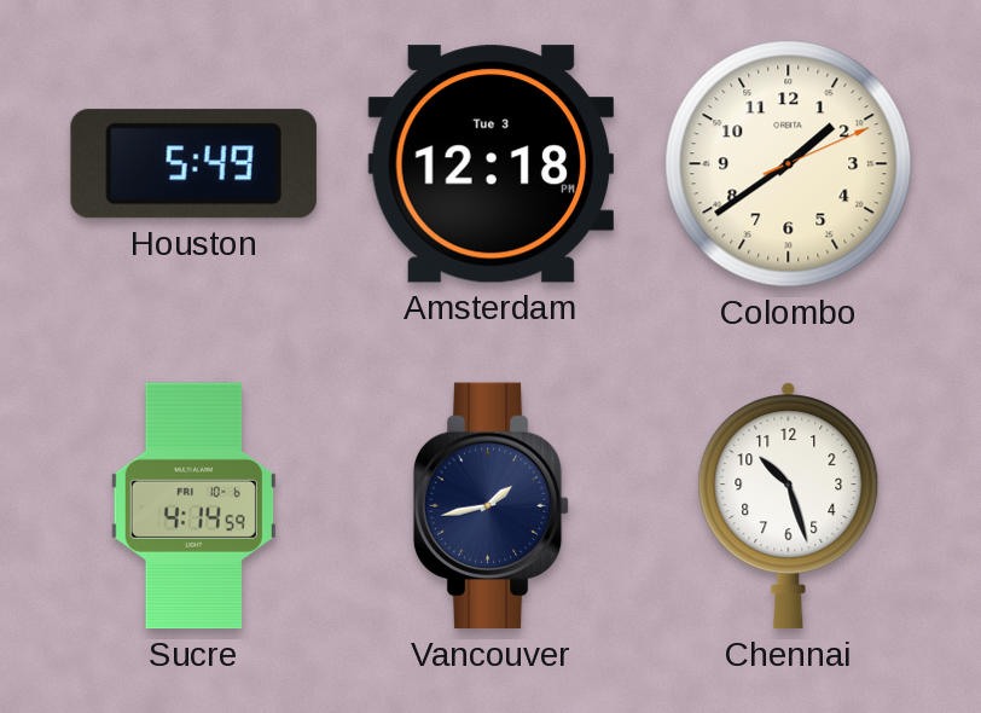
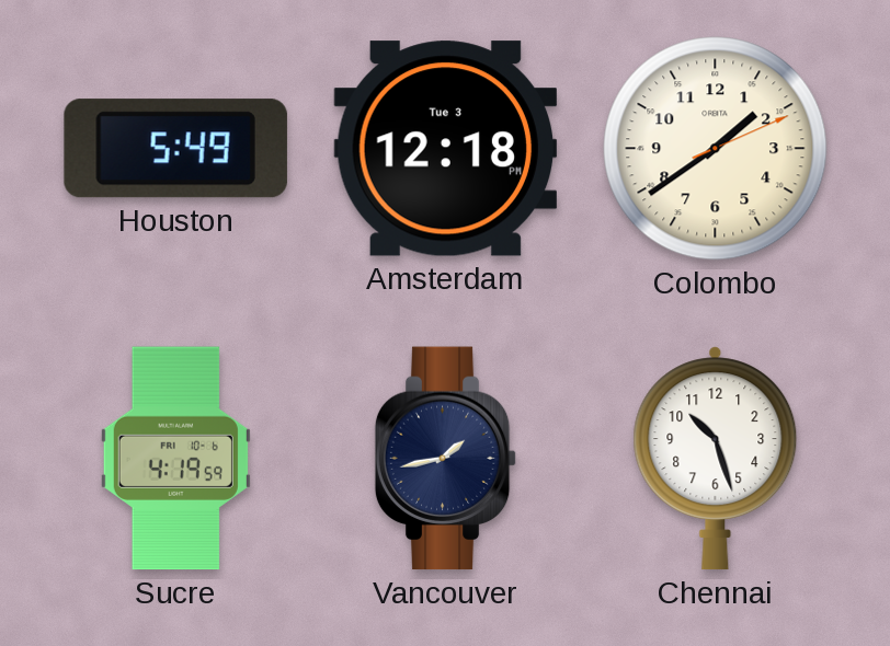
Sucre: 4:14 -> 4:19
